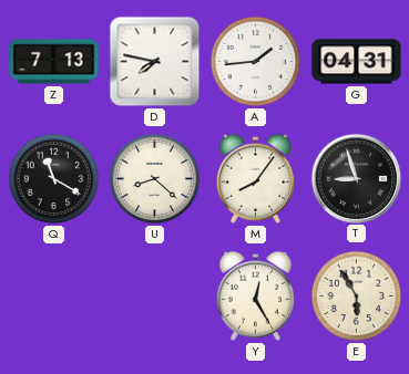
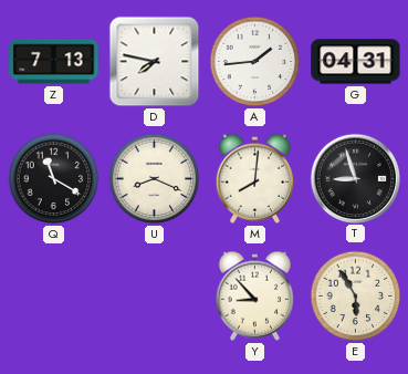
U: 8:22 -> 8:19
M: 8:06 -> 8:01
Y: 12:25 -> 8:53
